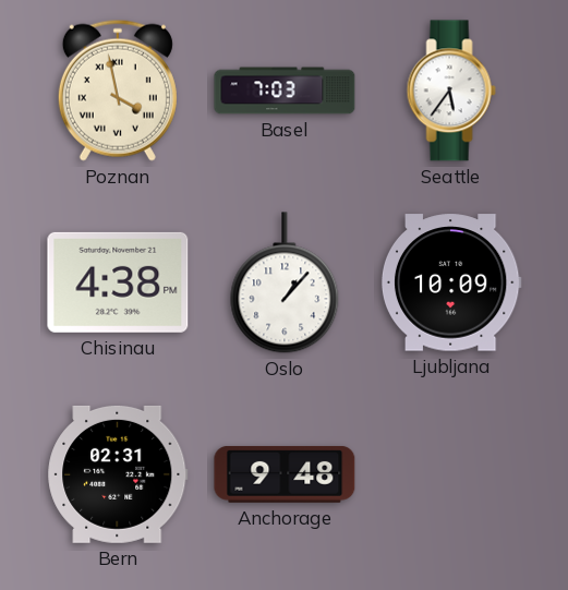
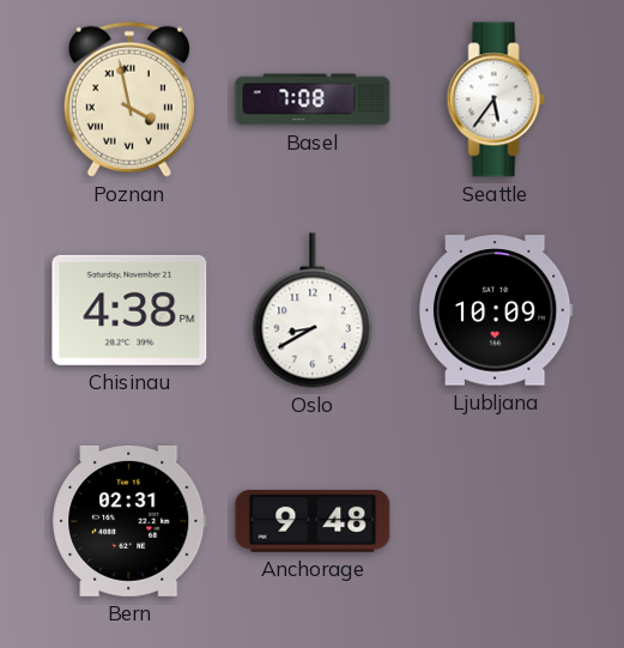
Basel: 7:03 -> 7:08
Oslo: 1:07 -> 8:40
